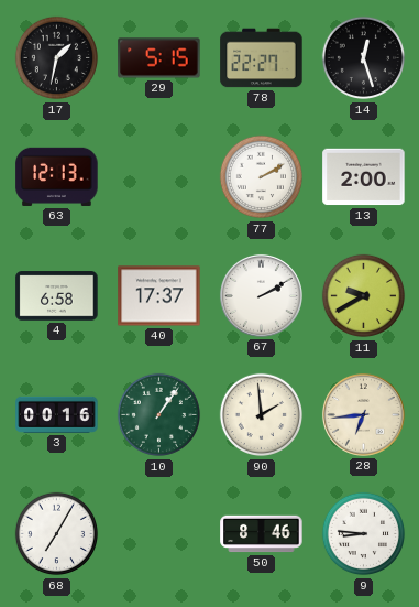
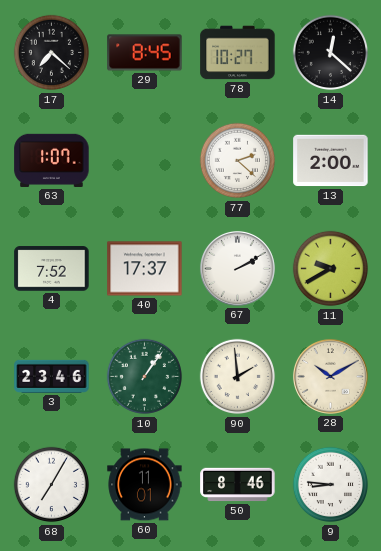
17: 1:32 -> 7:22
29: 5:15 -> 8:45
78: 22:27 -> 10:27
14: 12:27 -> 12:22
63: 12:13 -> 1:07
77: 2:10 -> 2:22
4: 6:58 -> 7:52
3: 00:16 -> 23:46
28: 6:44 -> 10:10
60: none -> 11:01
